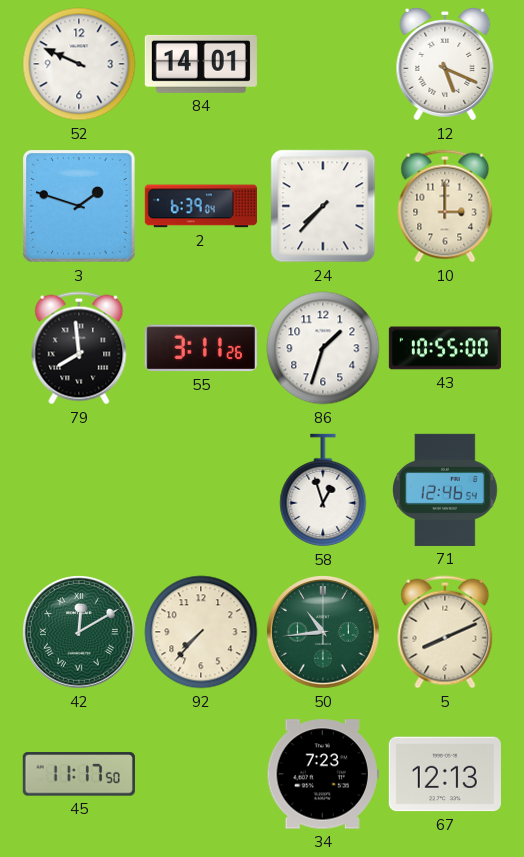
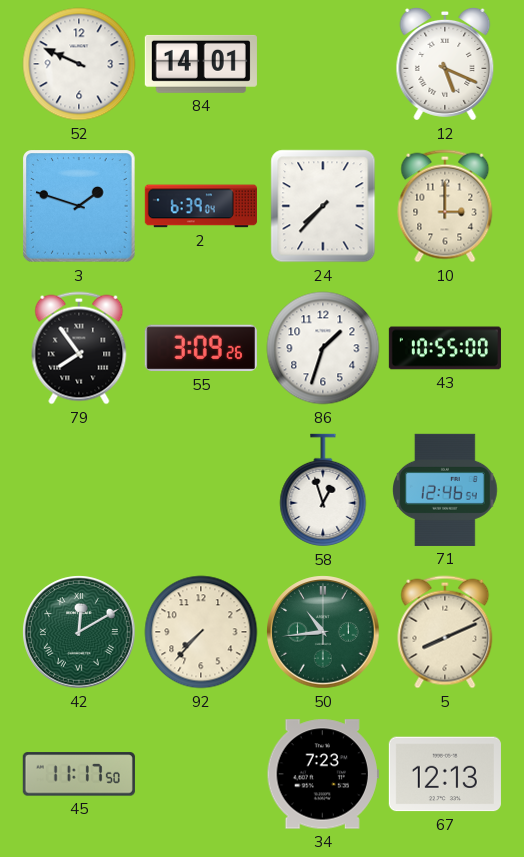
79: 7:59 -> 7:54
55: 3:11 -> 3:09
